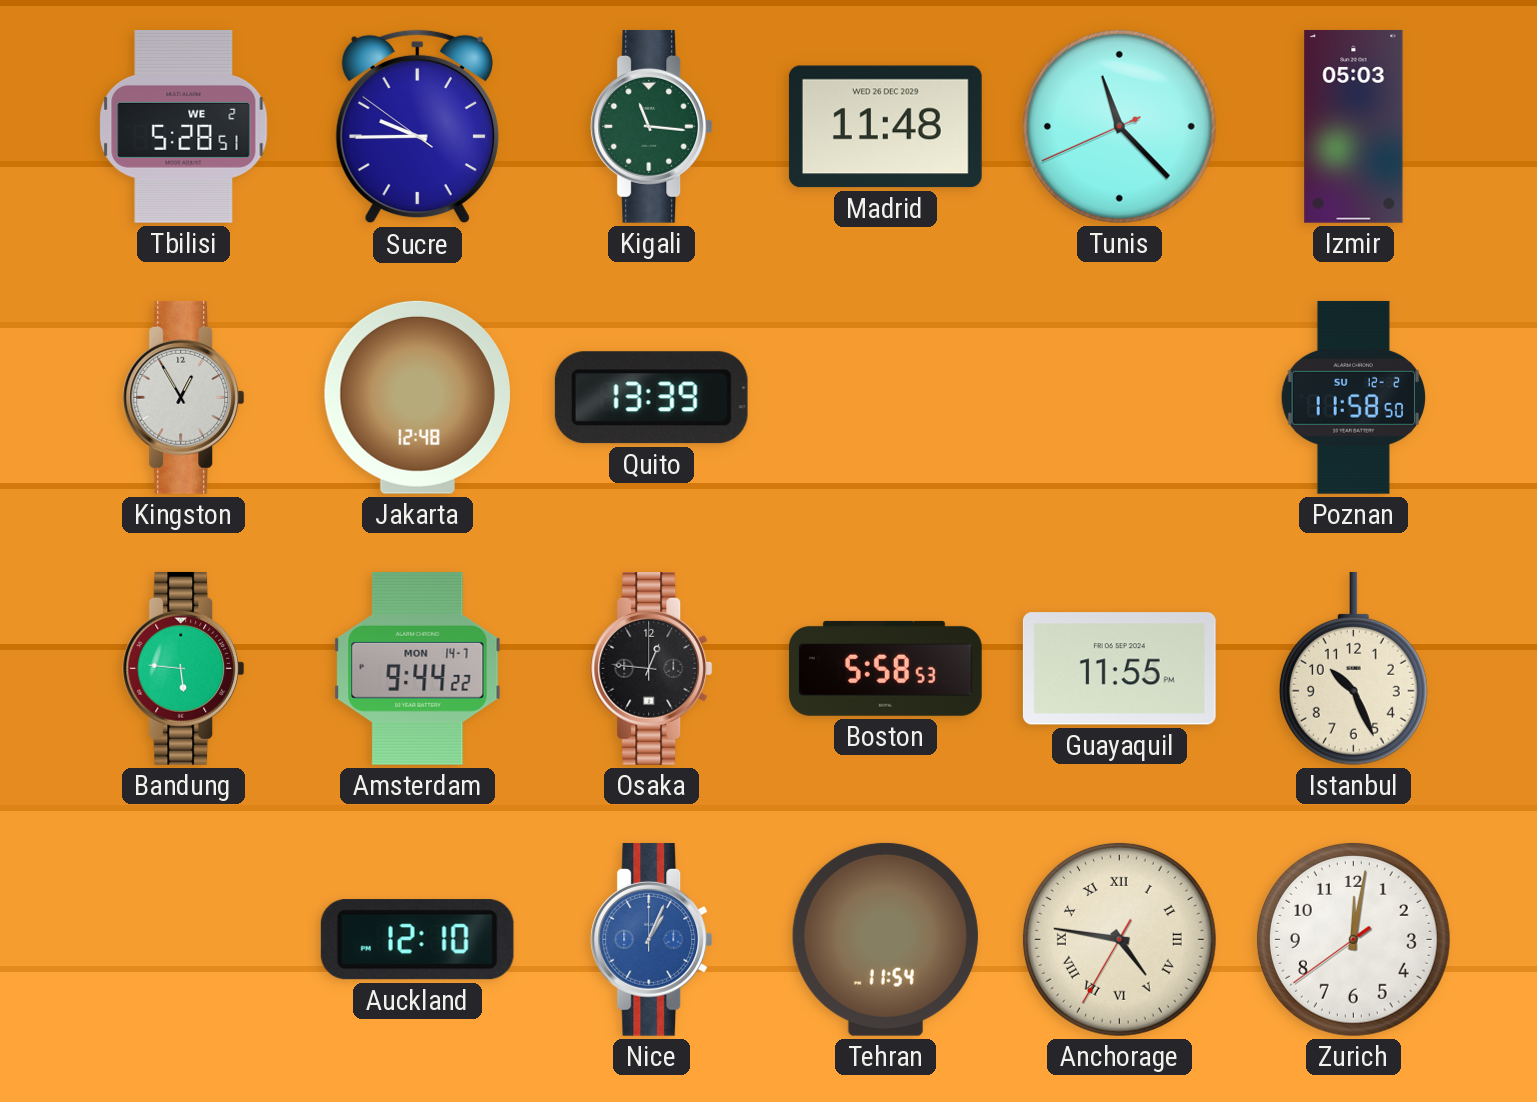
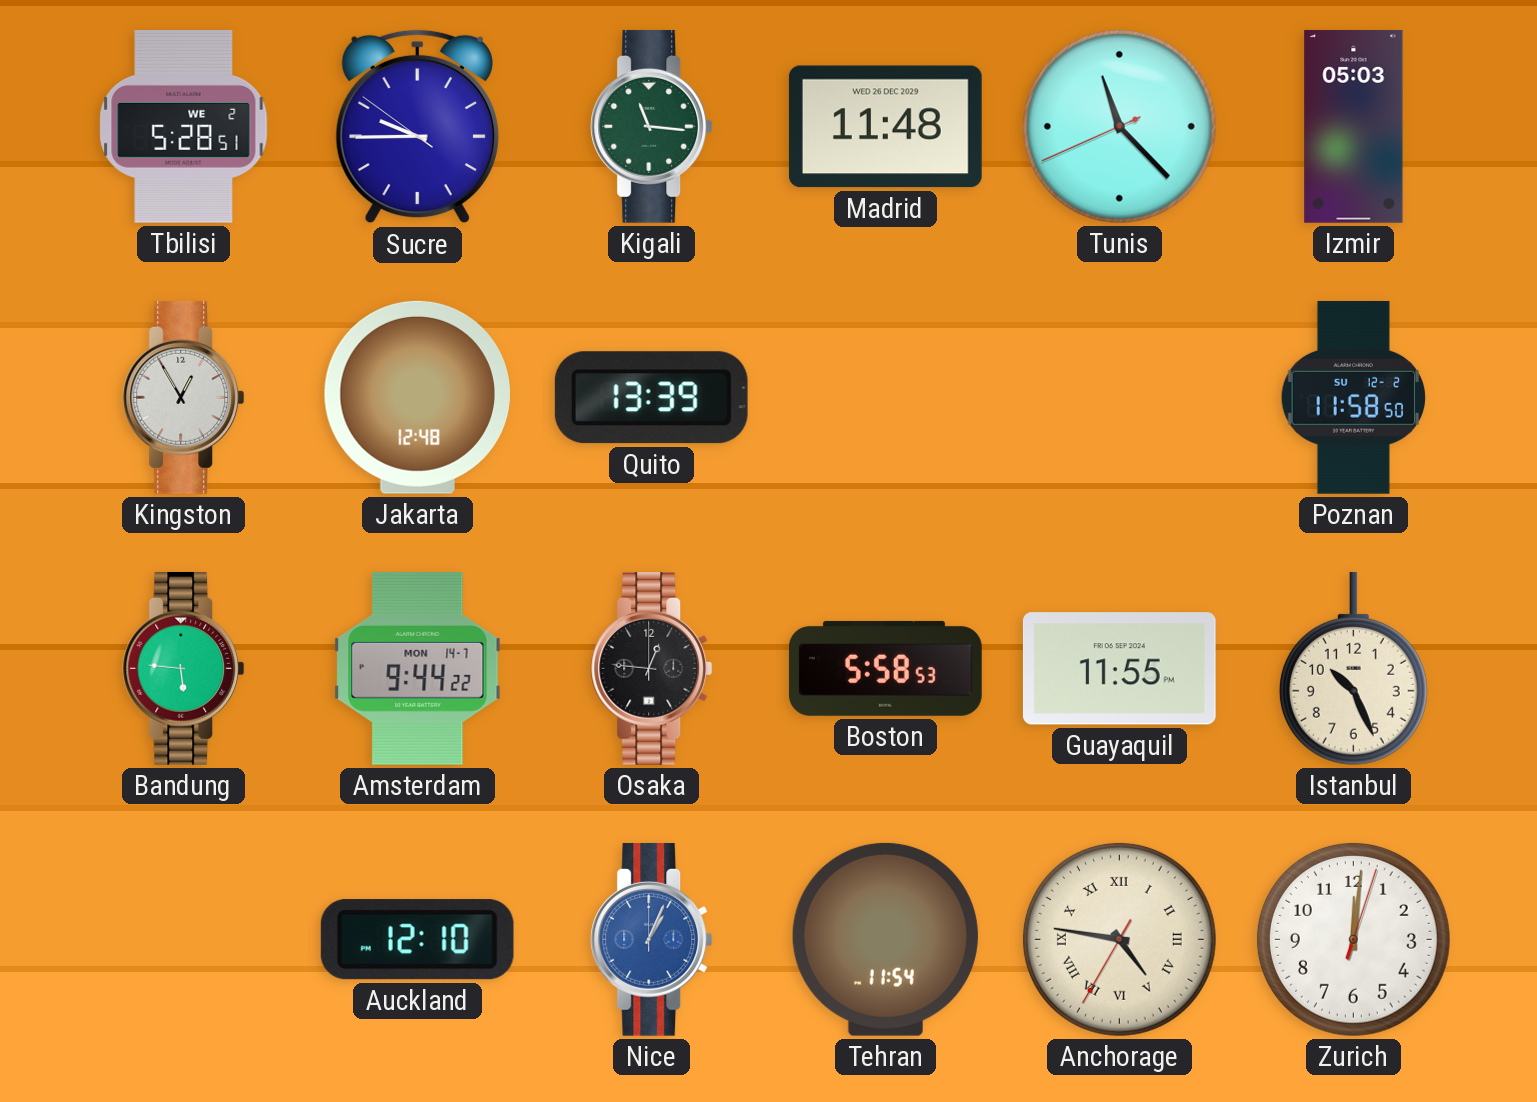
Zurich: 12:01:39 -> 12:01:03
